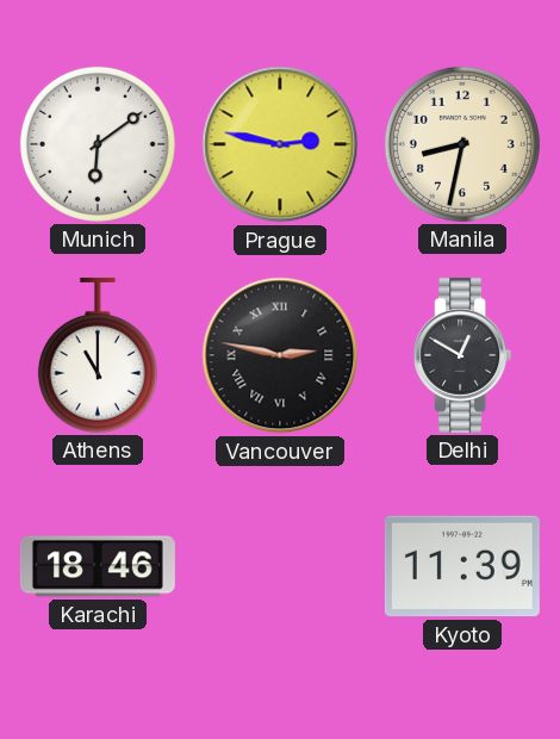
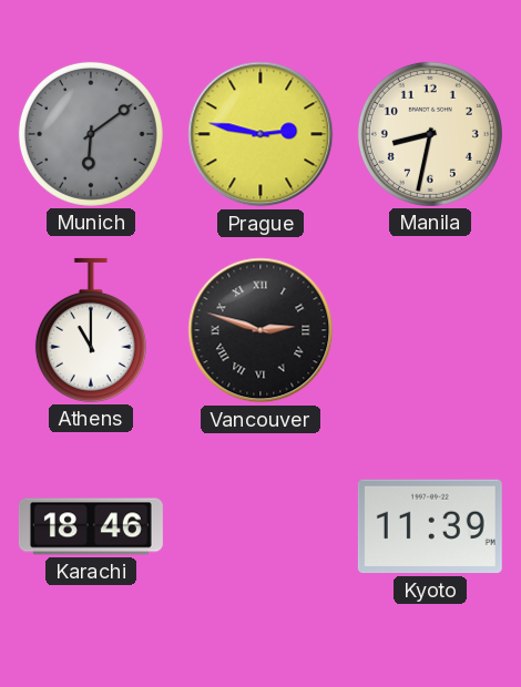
Munich dial: white -> grey
Vancouver: 2:47 -> 2:48
Delhi: 12:50 -> none
